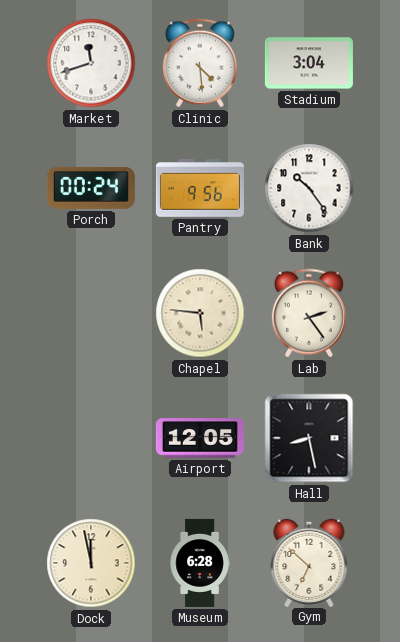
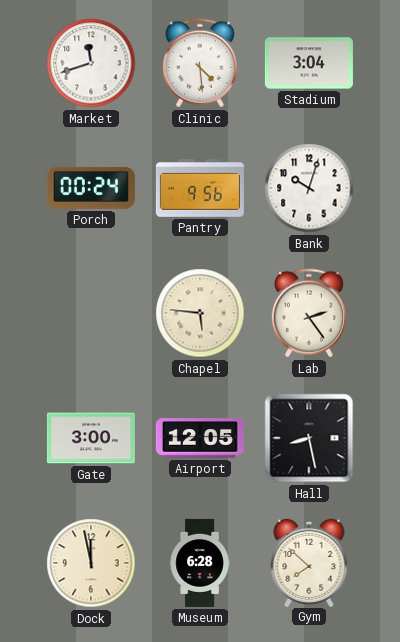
Bank: 10:24 -> 10:03
Gate: none -> 3:00
Gym: 6:52 -> 7:52
